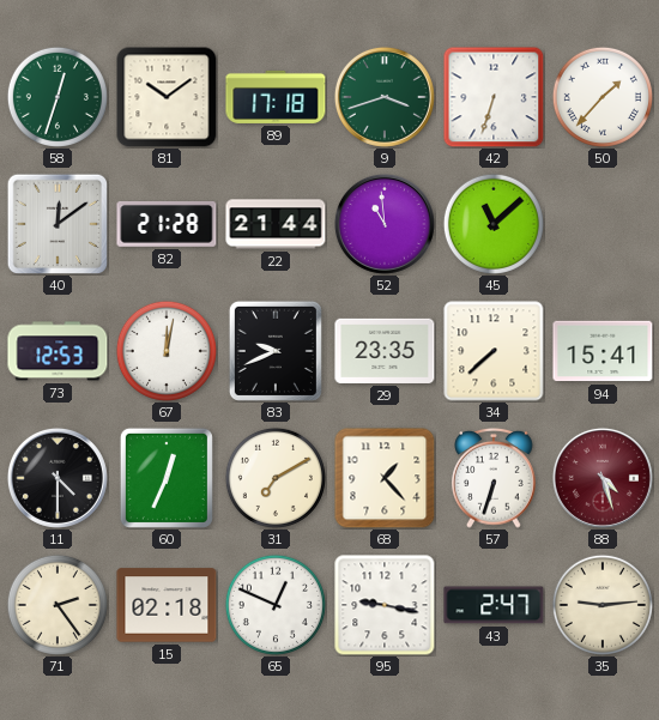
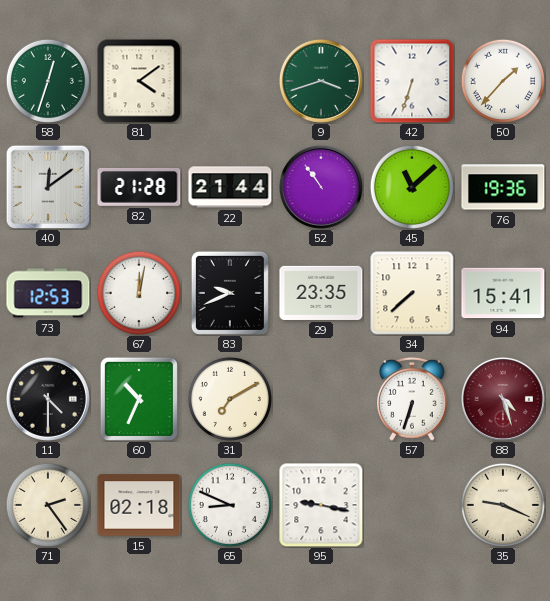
81: 10:09 -> 4:09
89: 17:18 -> none
52: 10:59 -> 10:54
76: none -> 19:36
60: 12:34 -> 10:34
68: 1:23 -> none
65: 12:49 -> 8:49
43: 2:47 -> none
35: 9:14 -> 9:19
